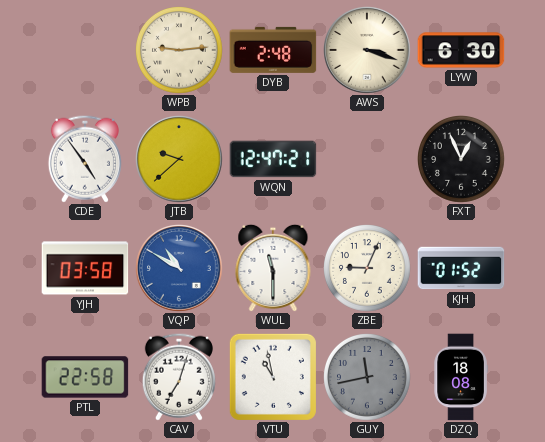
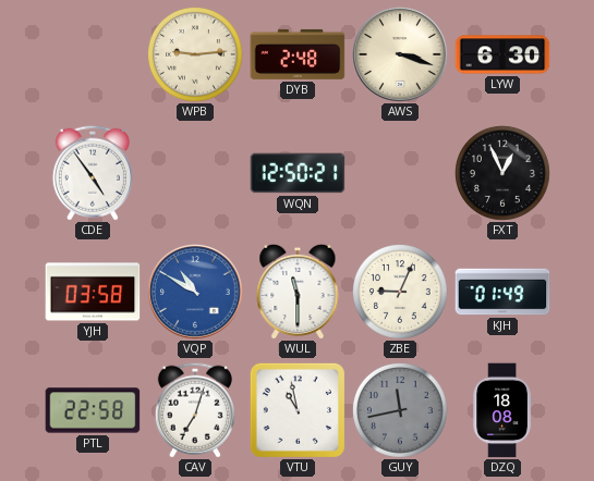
JTB: 9:38 -> none
WQN: 12:47 -> 12:50
KJH: 01:52 -> 01:49
